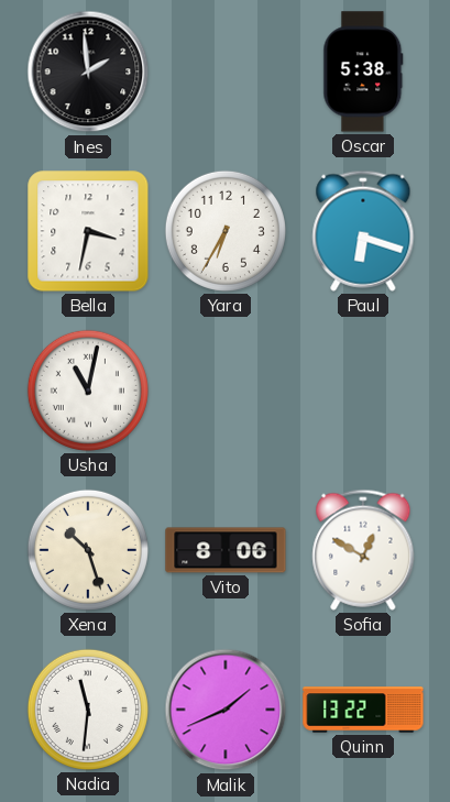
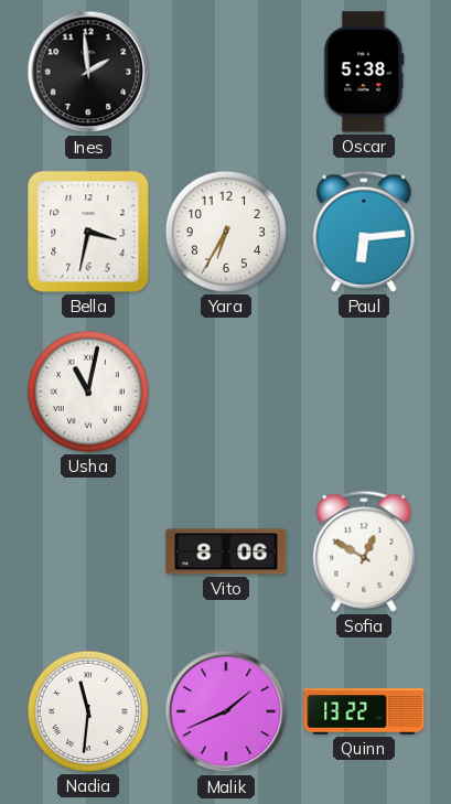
Paul: 6:18 -> 6:14
Xena: 10:27 -> none
